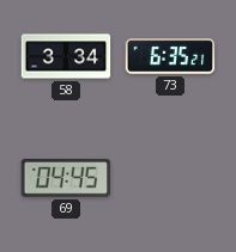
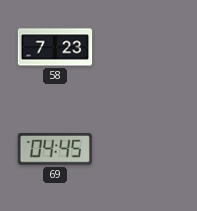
58: 3:34 -> 7:23
73: 6:35 -> none
